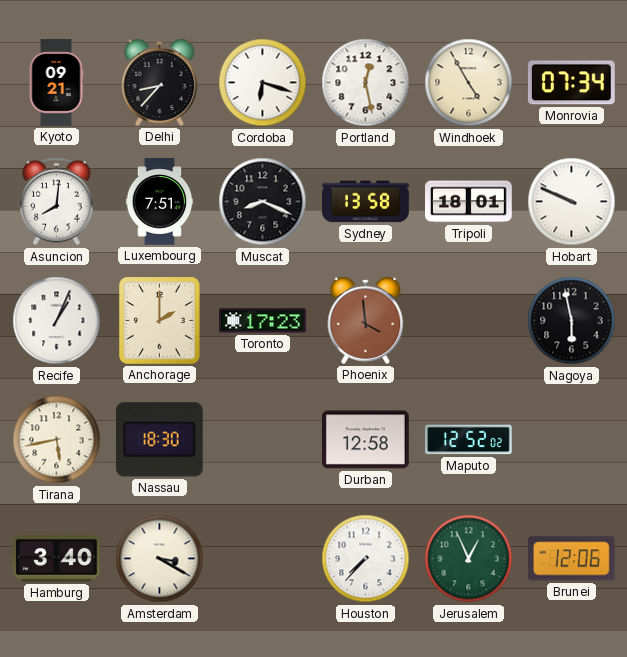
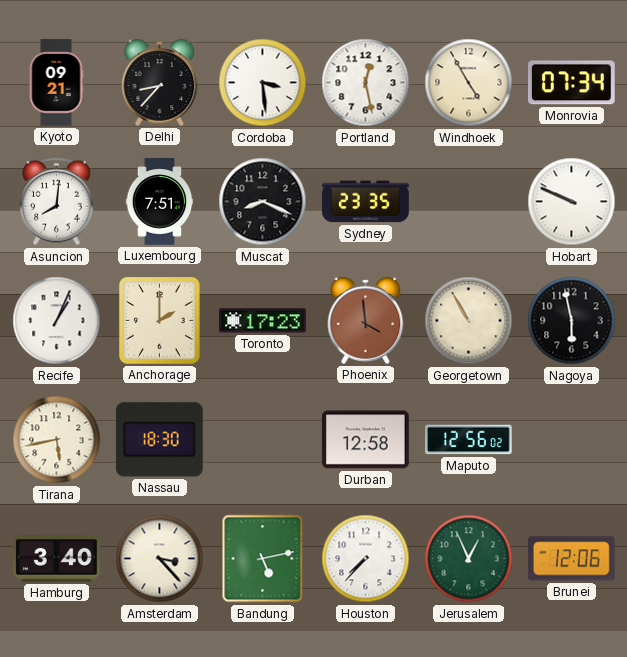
Cordoba: 6:18 -> 3:29
Sydney: 13:58 -> 23:35
Tripoli: 18:01 -> none
Georgetown: none -> 10:55
Maputo: 12:52 -> 12:56
Amsterdam: 3:20 -> 3:23
Bandung: none -> 5:13
